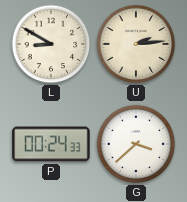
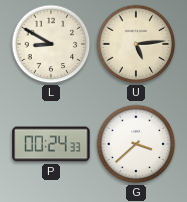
U: 2:14 -> 5:14
